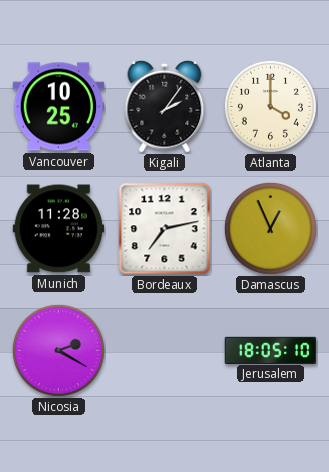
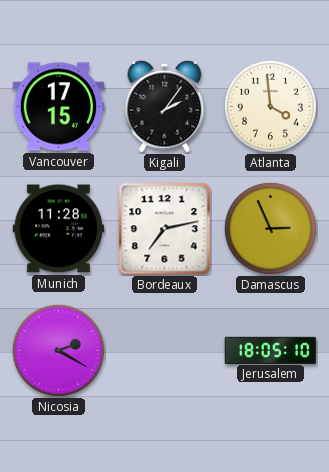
Vancouver: 10:25 -> 17:15
Atlanta: 4:00 -> 3:59
Damascus: 12:56 -> 2:56
